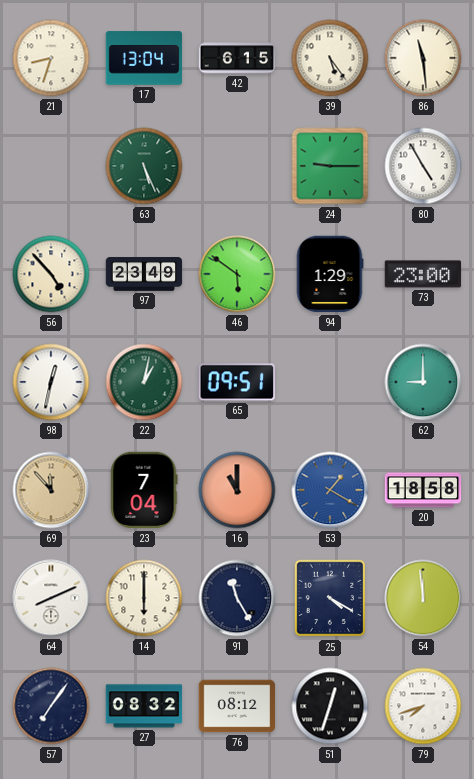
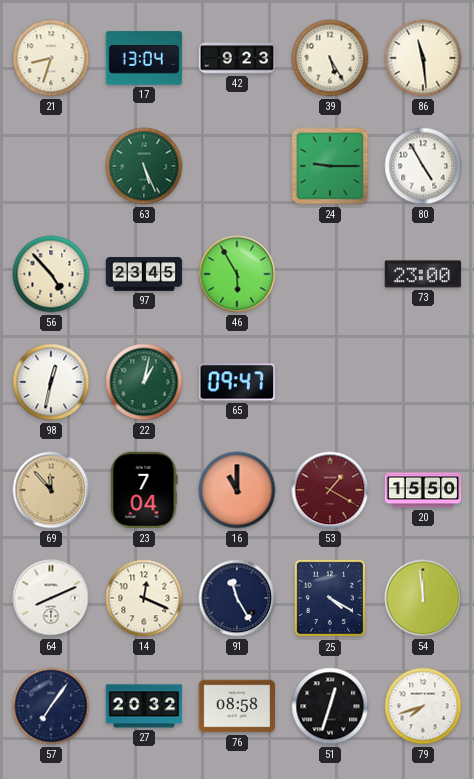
42: 6:15 -> 9:23
39: 5:24 -> 5:25
97: 23:49 -> 23:45
46: 5:51 -> 5:55
94: 1:29 -> none
65: 09:51 -> 09:47
62: 9:00 -> none
53 dial: blue -> burgundy
20: 18:58 -> 15:50
14: 6:00 -> 12:19
27: 08:32 -> 20:32
76: 08:12 -> 08:58
